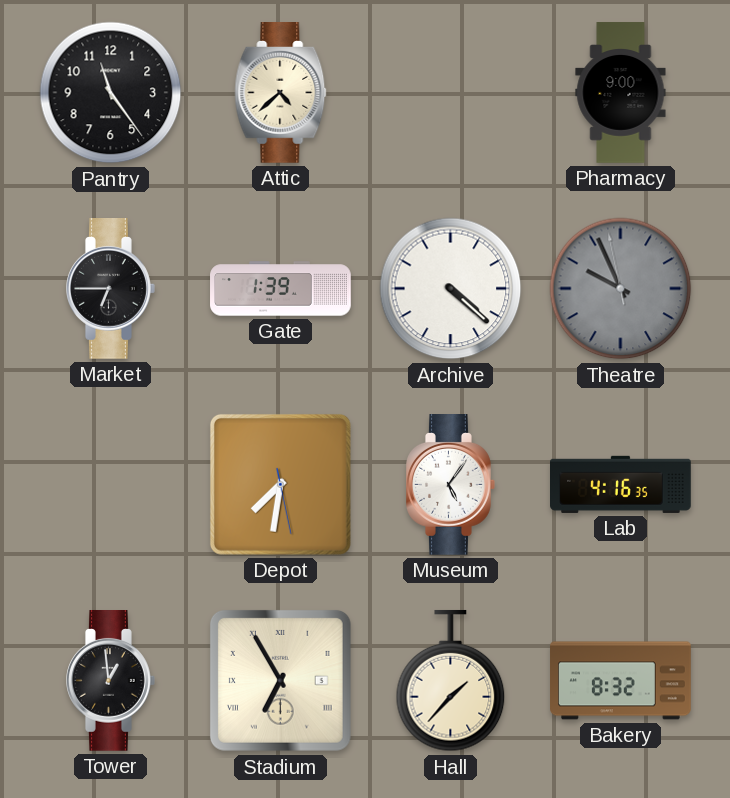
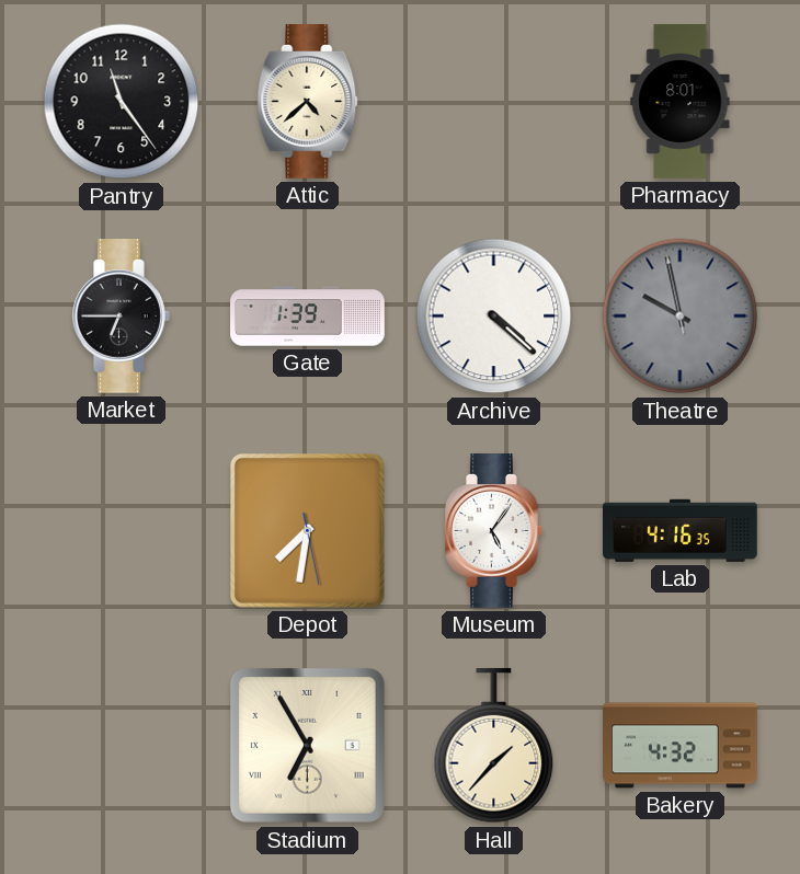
Pharmacy: 9:00 -> 8:01
Theatre: 9:55 -> 9:57
Tower: 12:59 -> none
Bakery: 8:32 -> 4:32
